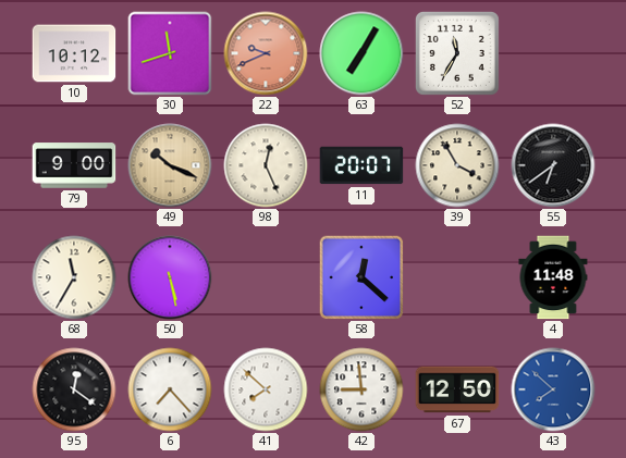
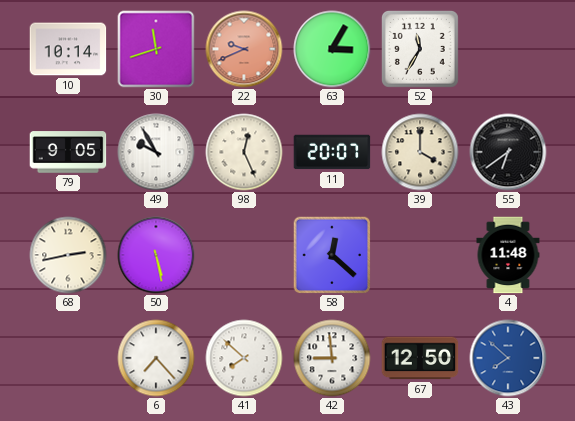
10: 10:12 -> 10:14
63: 7:05 -> 3:05
79: 9:00 -> 9:05
49: 10:19 -> 9:55
49 dial: champagne -> white
39: 3:55 -> 4:00
68: 11:35 -> 2:43
95: 12:21 -> none
